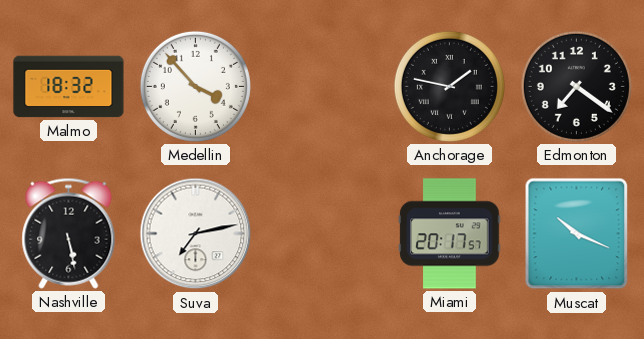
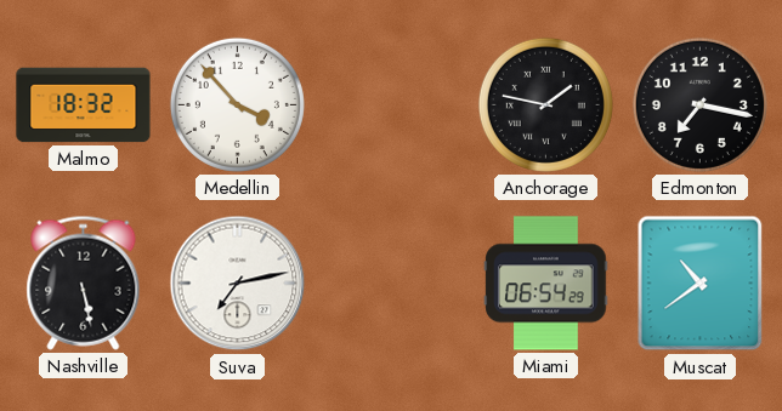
Edmonton: 7:21 -> 7:17
Miami: 20:17 -> 06:54
Muscat: 10:19 -> 10:39
